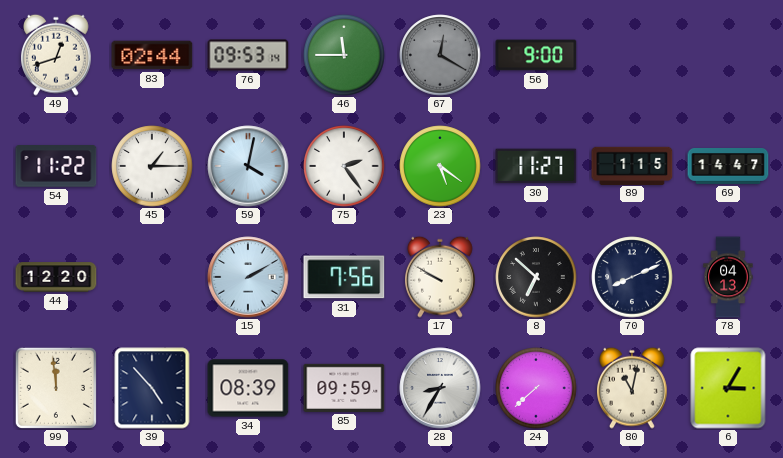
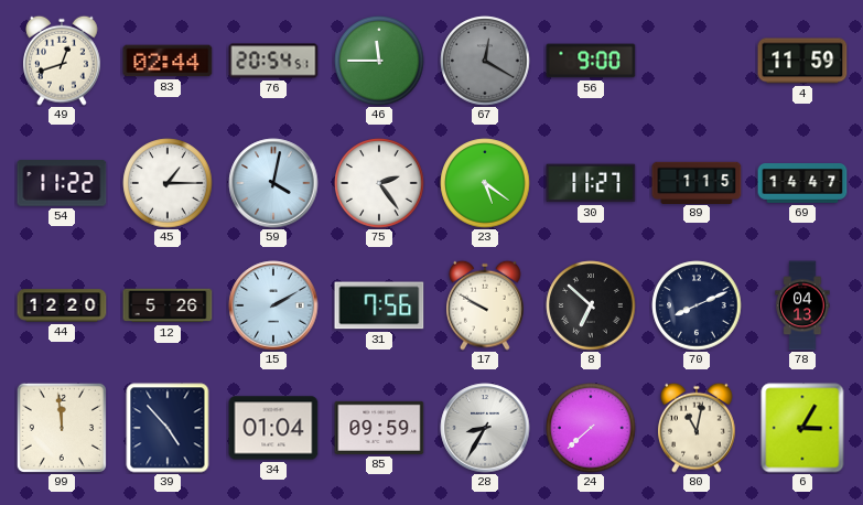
76: 09:53 -> 20:54
4: none -> 11:59
12: none -> 5:26
34: 08:39 -> 01:04
